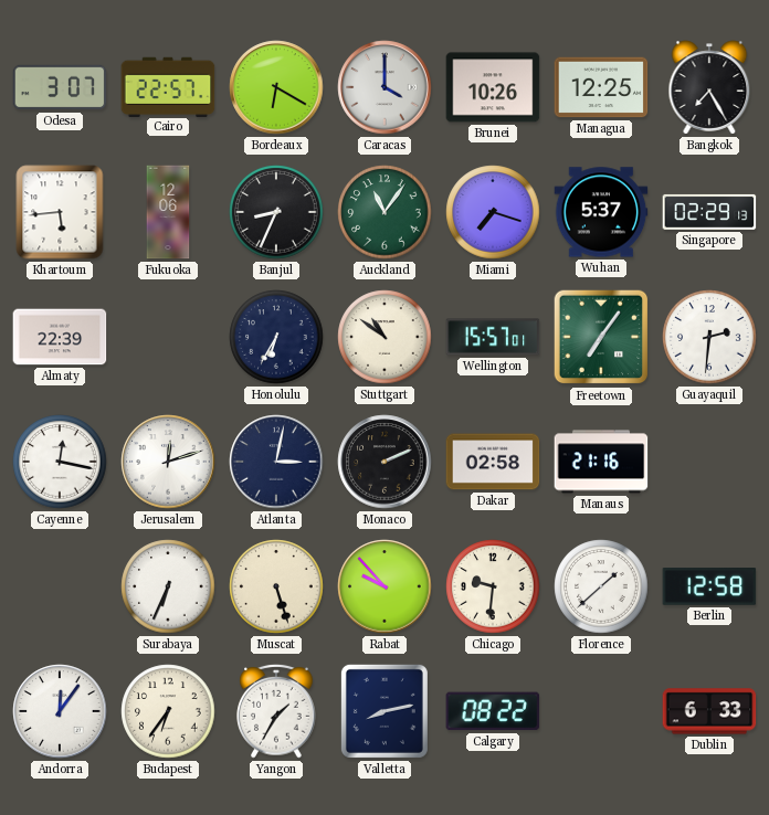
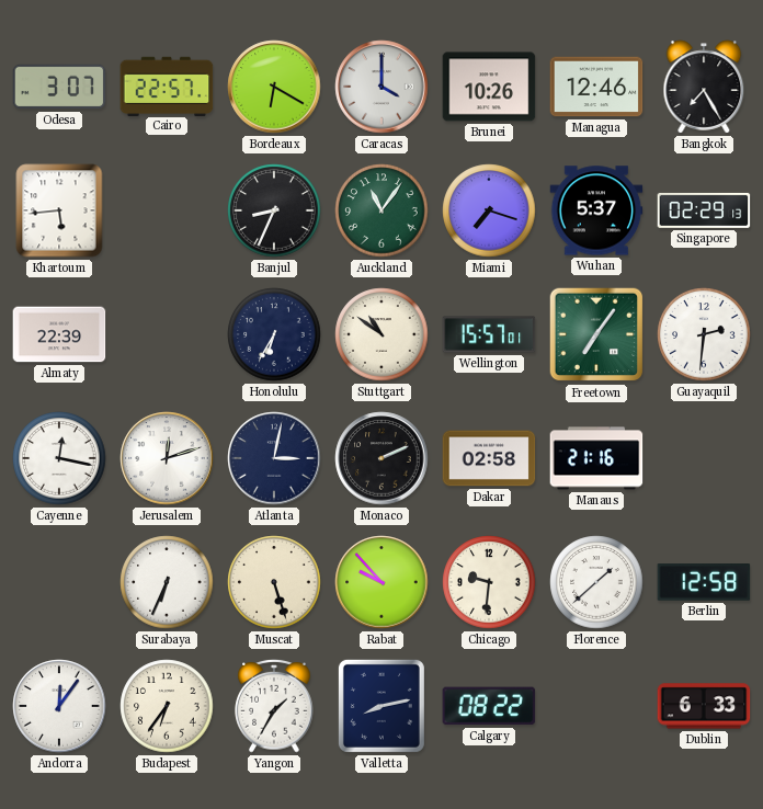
Managua: 12:25 -> 12:46
Fukuoka: 12:06 -> none
